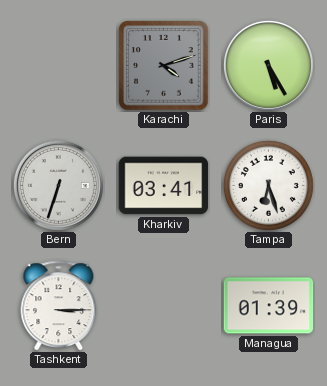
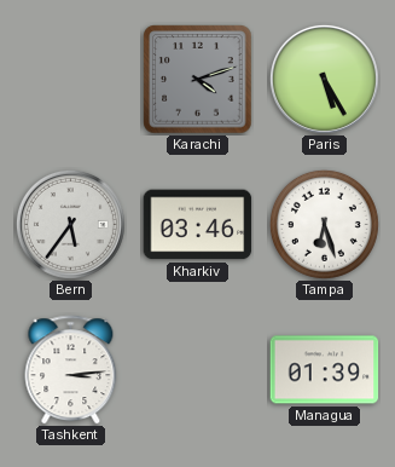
Bern: 6:33 -> 5:36
Kharkiv: 03:41 -> 03:46
Tashkent: 3:15 -> 3:14
